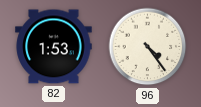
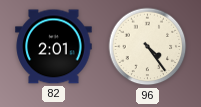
82: 1:53 -> 2:01
